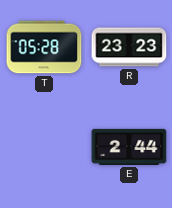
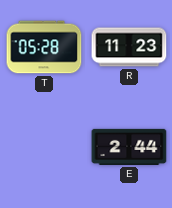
R: 23:23 -> 11:23
